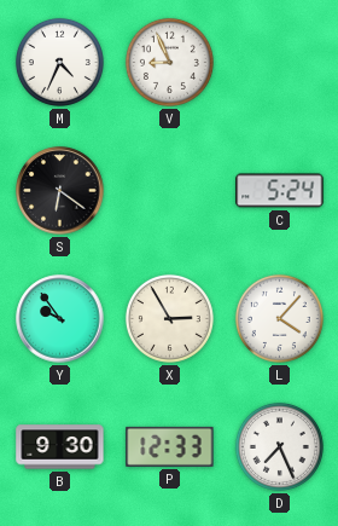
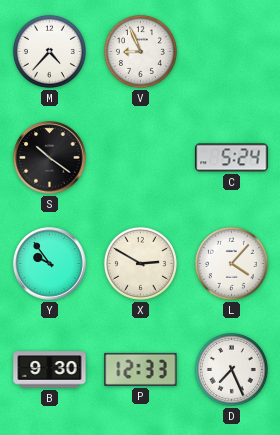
M: 4:34 -> 4:37
S: 6:21 -> 10:21
X: 2:55 -> 2:50
